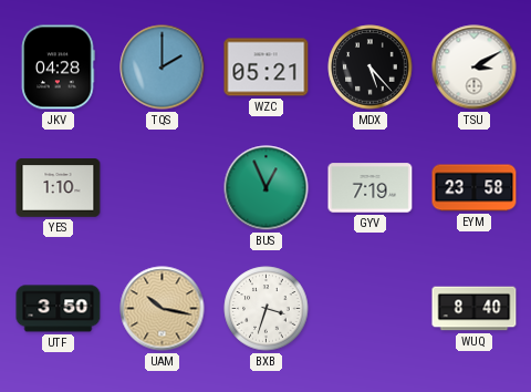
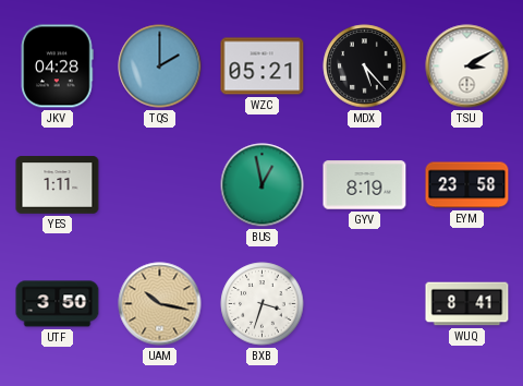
YES: 1:10 -> 1:11
BUS: 12:56 -> 12:58
GYV: 7:19 -> 8:19
WUQ: 8:40 -> 8:41
